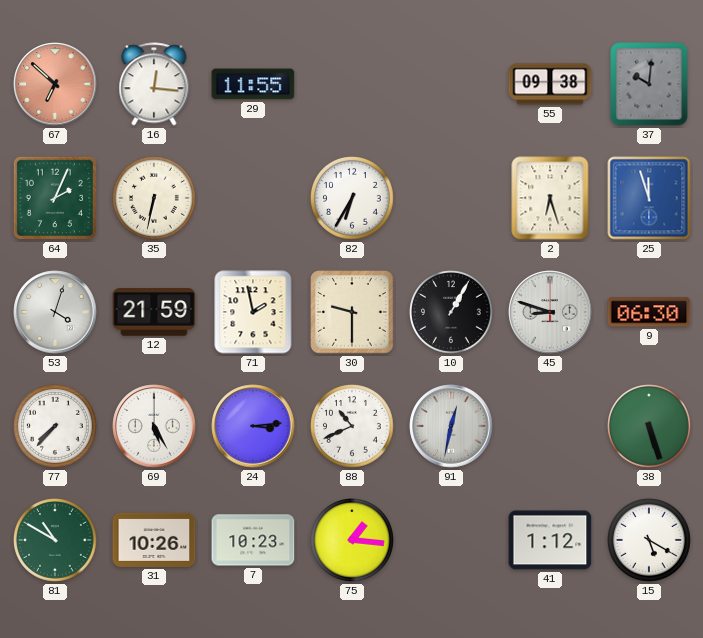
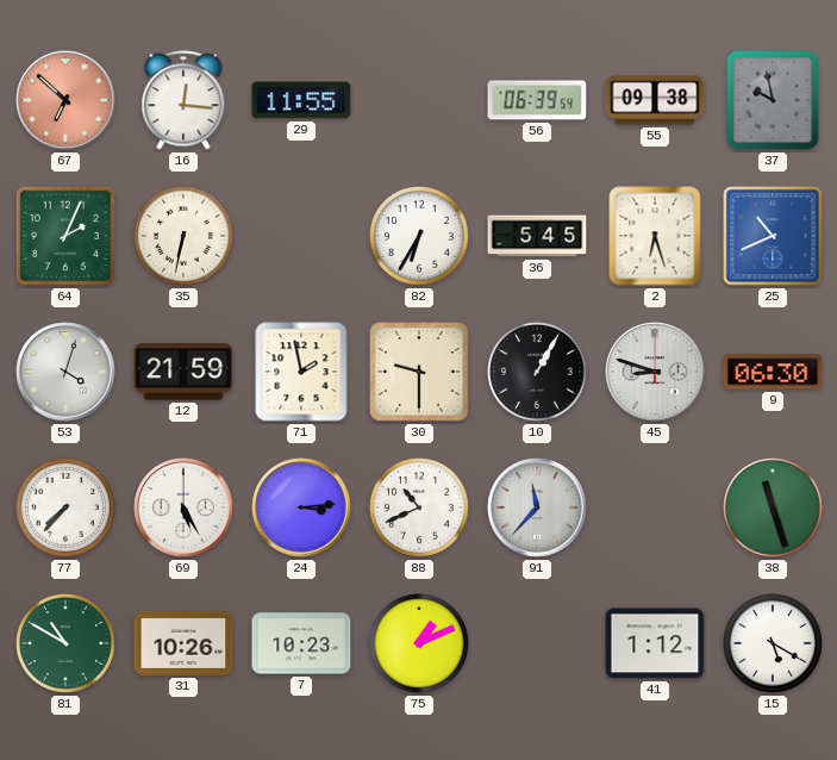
56: none -> 06:39
37: 10:01 -> 9:58
36: none -> 5:45
25: 11:57 -> 10:41
91: 12:32 -> 11:37
38: 5:27 -> 11:27
75: 1:16 -> 1:11
